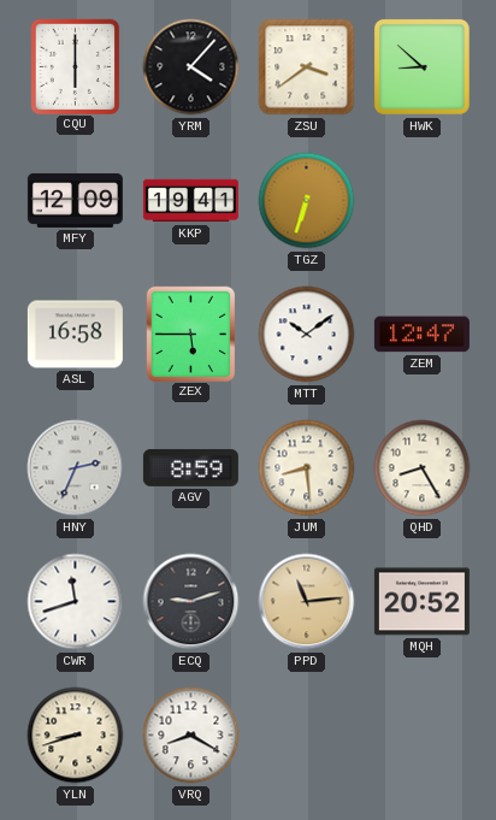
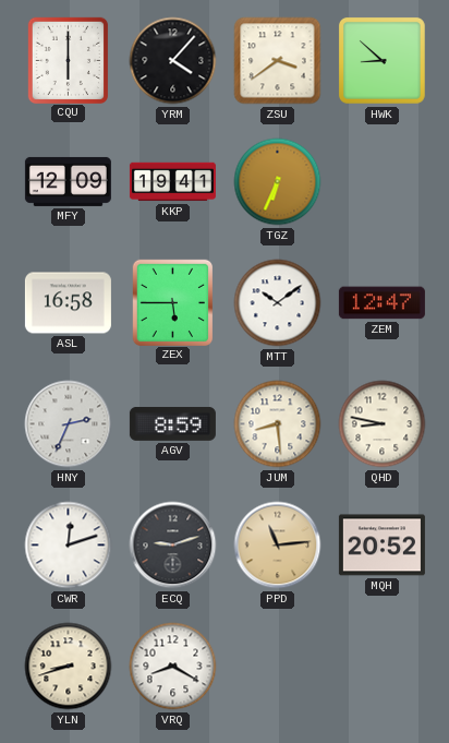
TGZ: 6:33 -> 6:34
QHD: 8:25 -> 8:47
CWR: 11:42 -> 12:12
